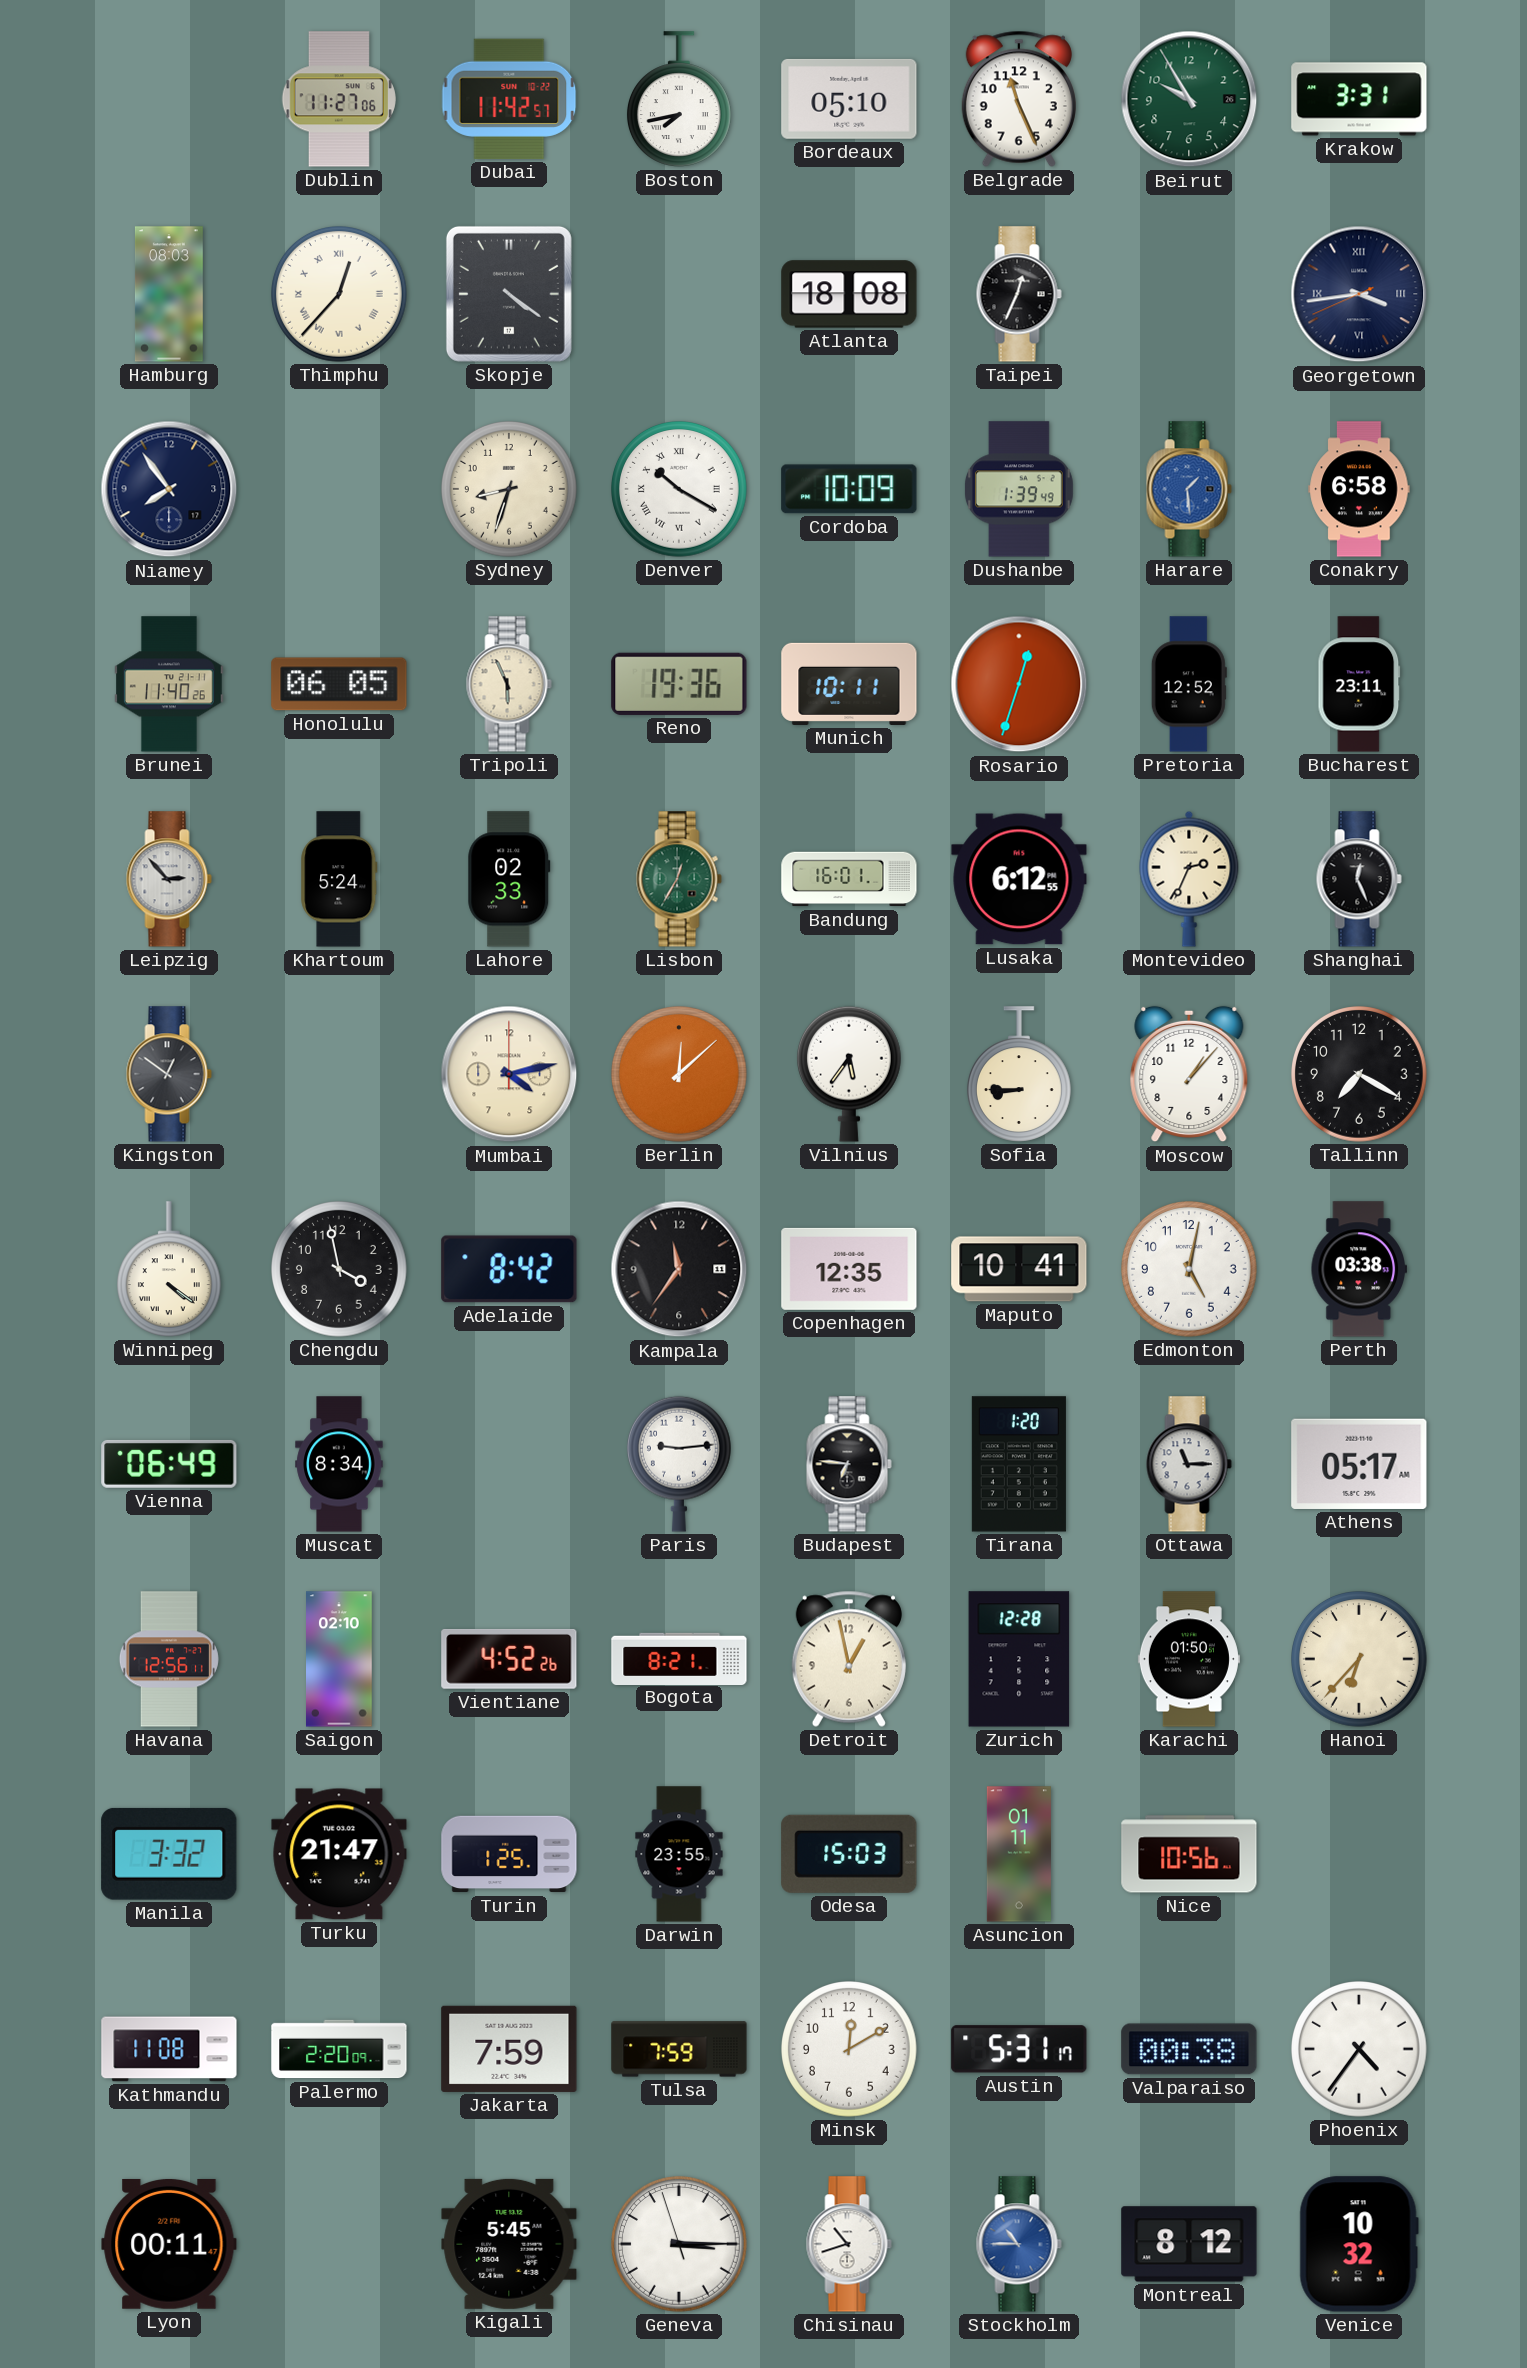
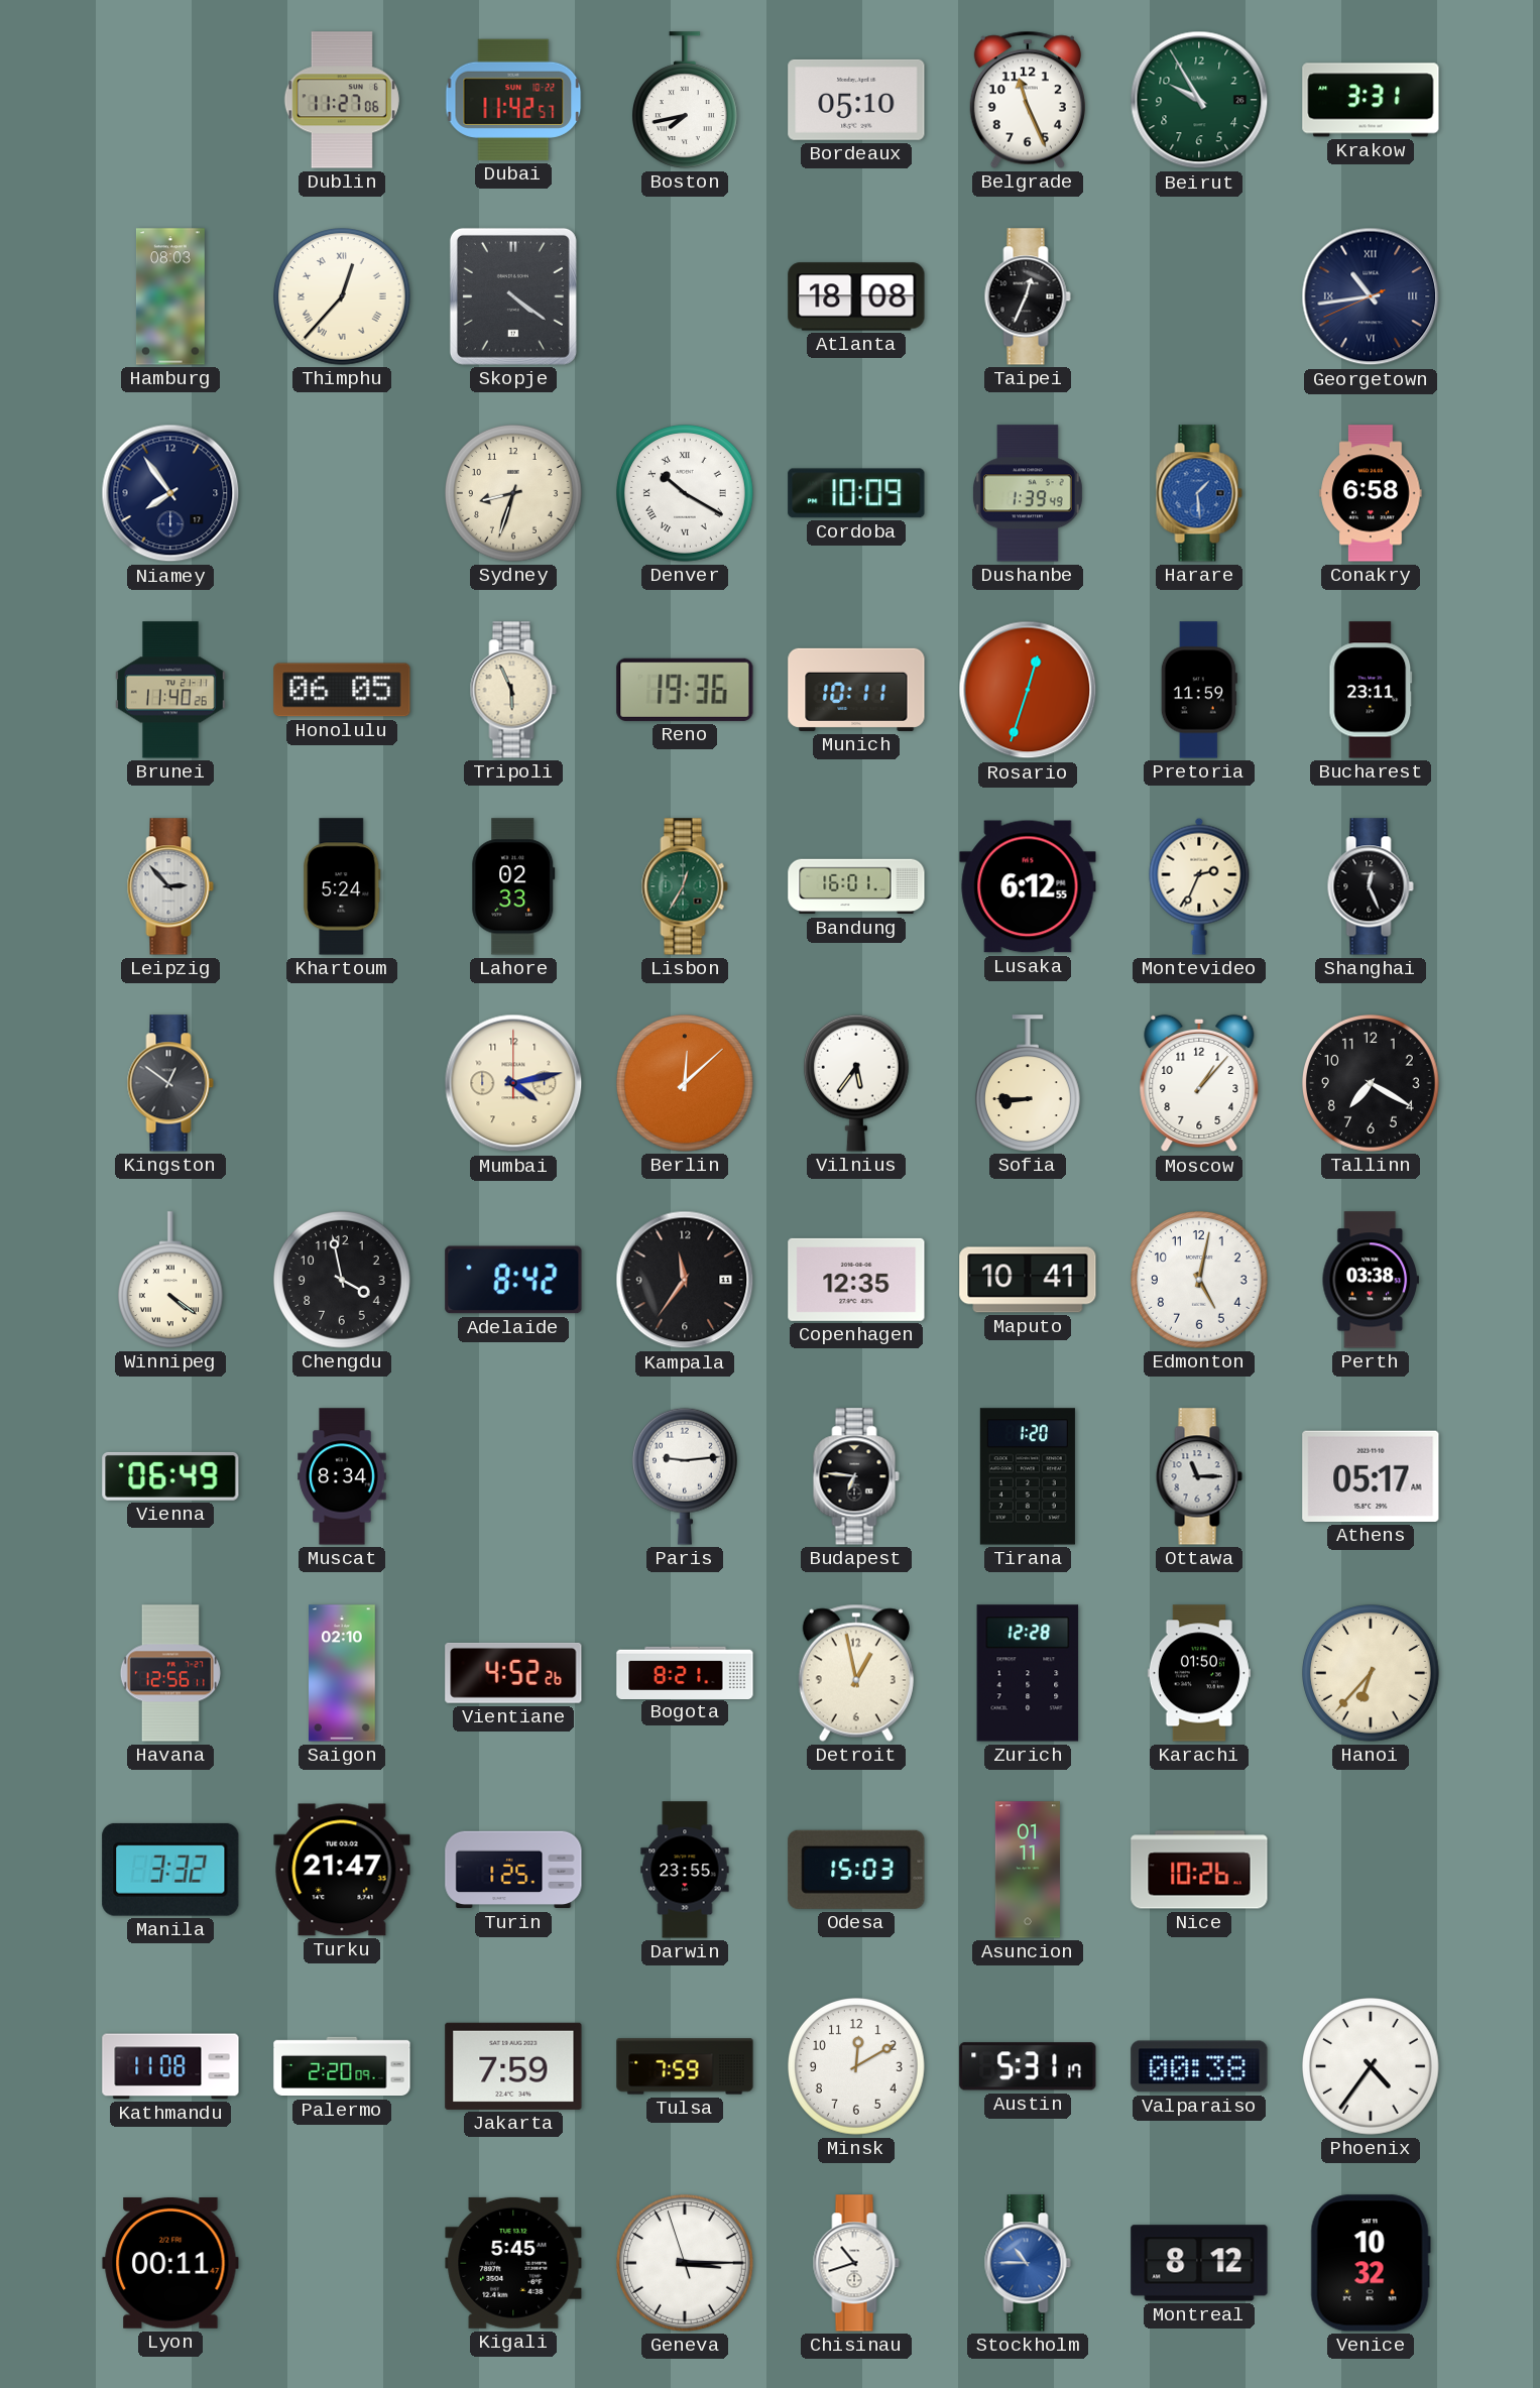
Georgetown: 3:43 -> 10:43
Pretoria: 12:52 -> 11:59
Nice: 10:56 -> 10:26
